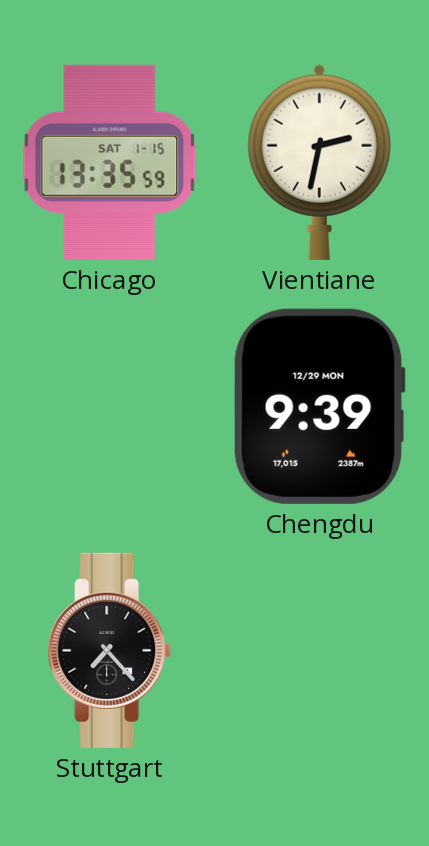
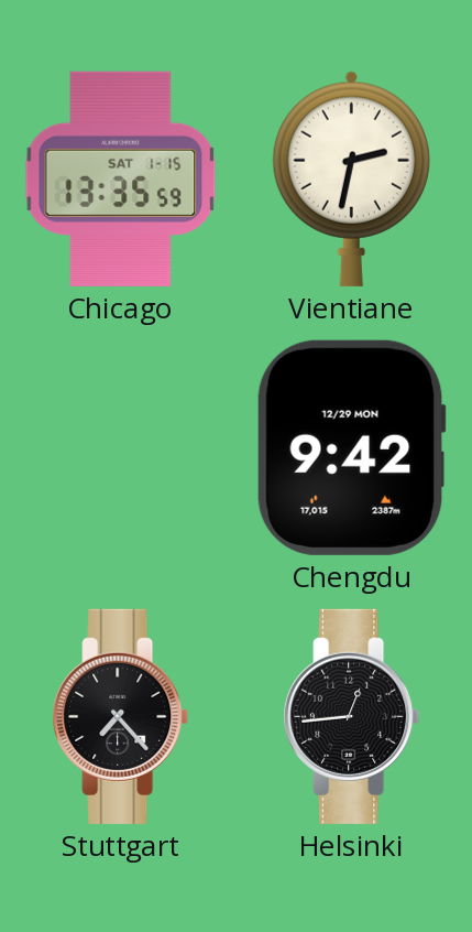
Chengdu: 9:39 -> 9:42
Helsinki: none -> 12:44
